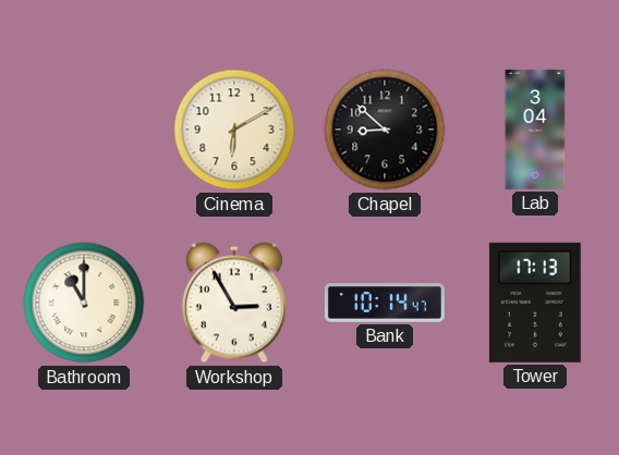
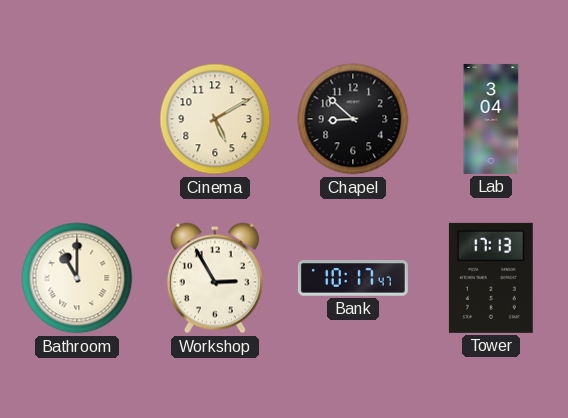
Cinema: 6:10 -> 5:10
Bank: 10:14 -> 10:17
